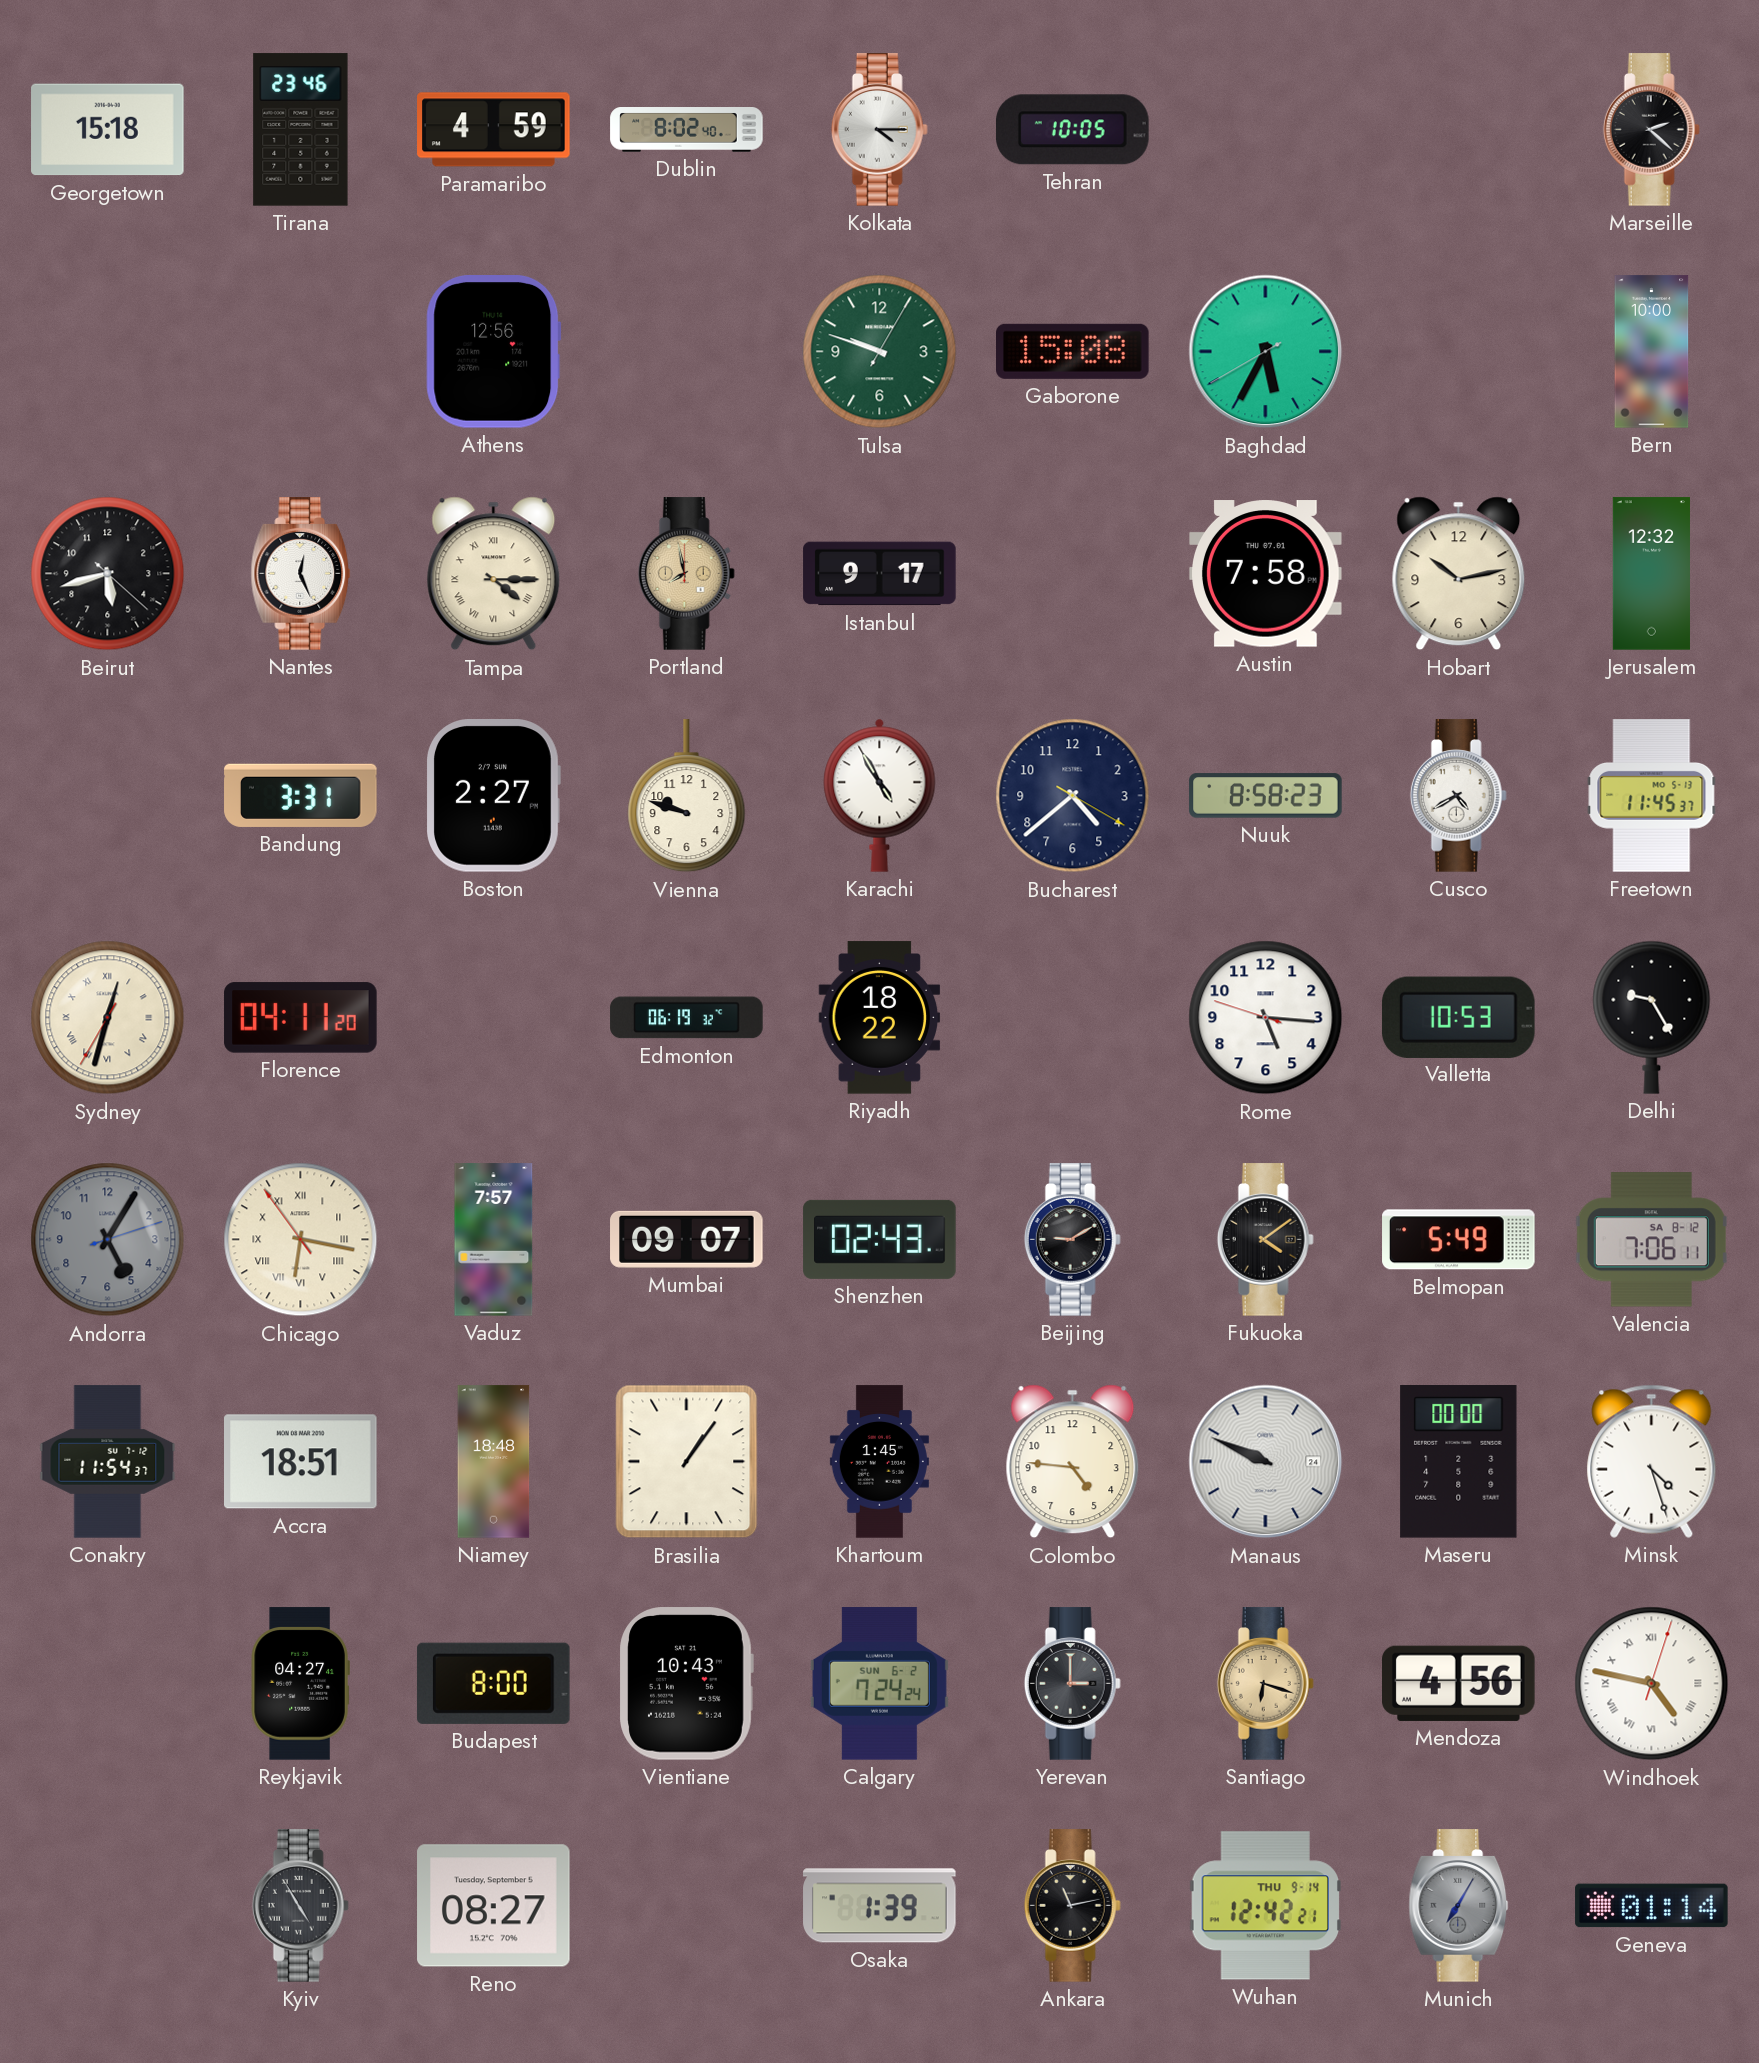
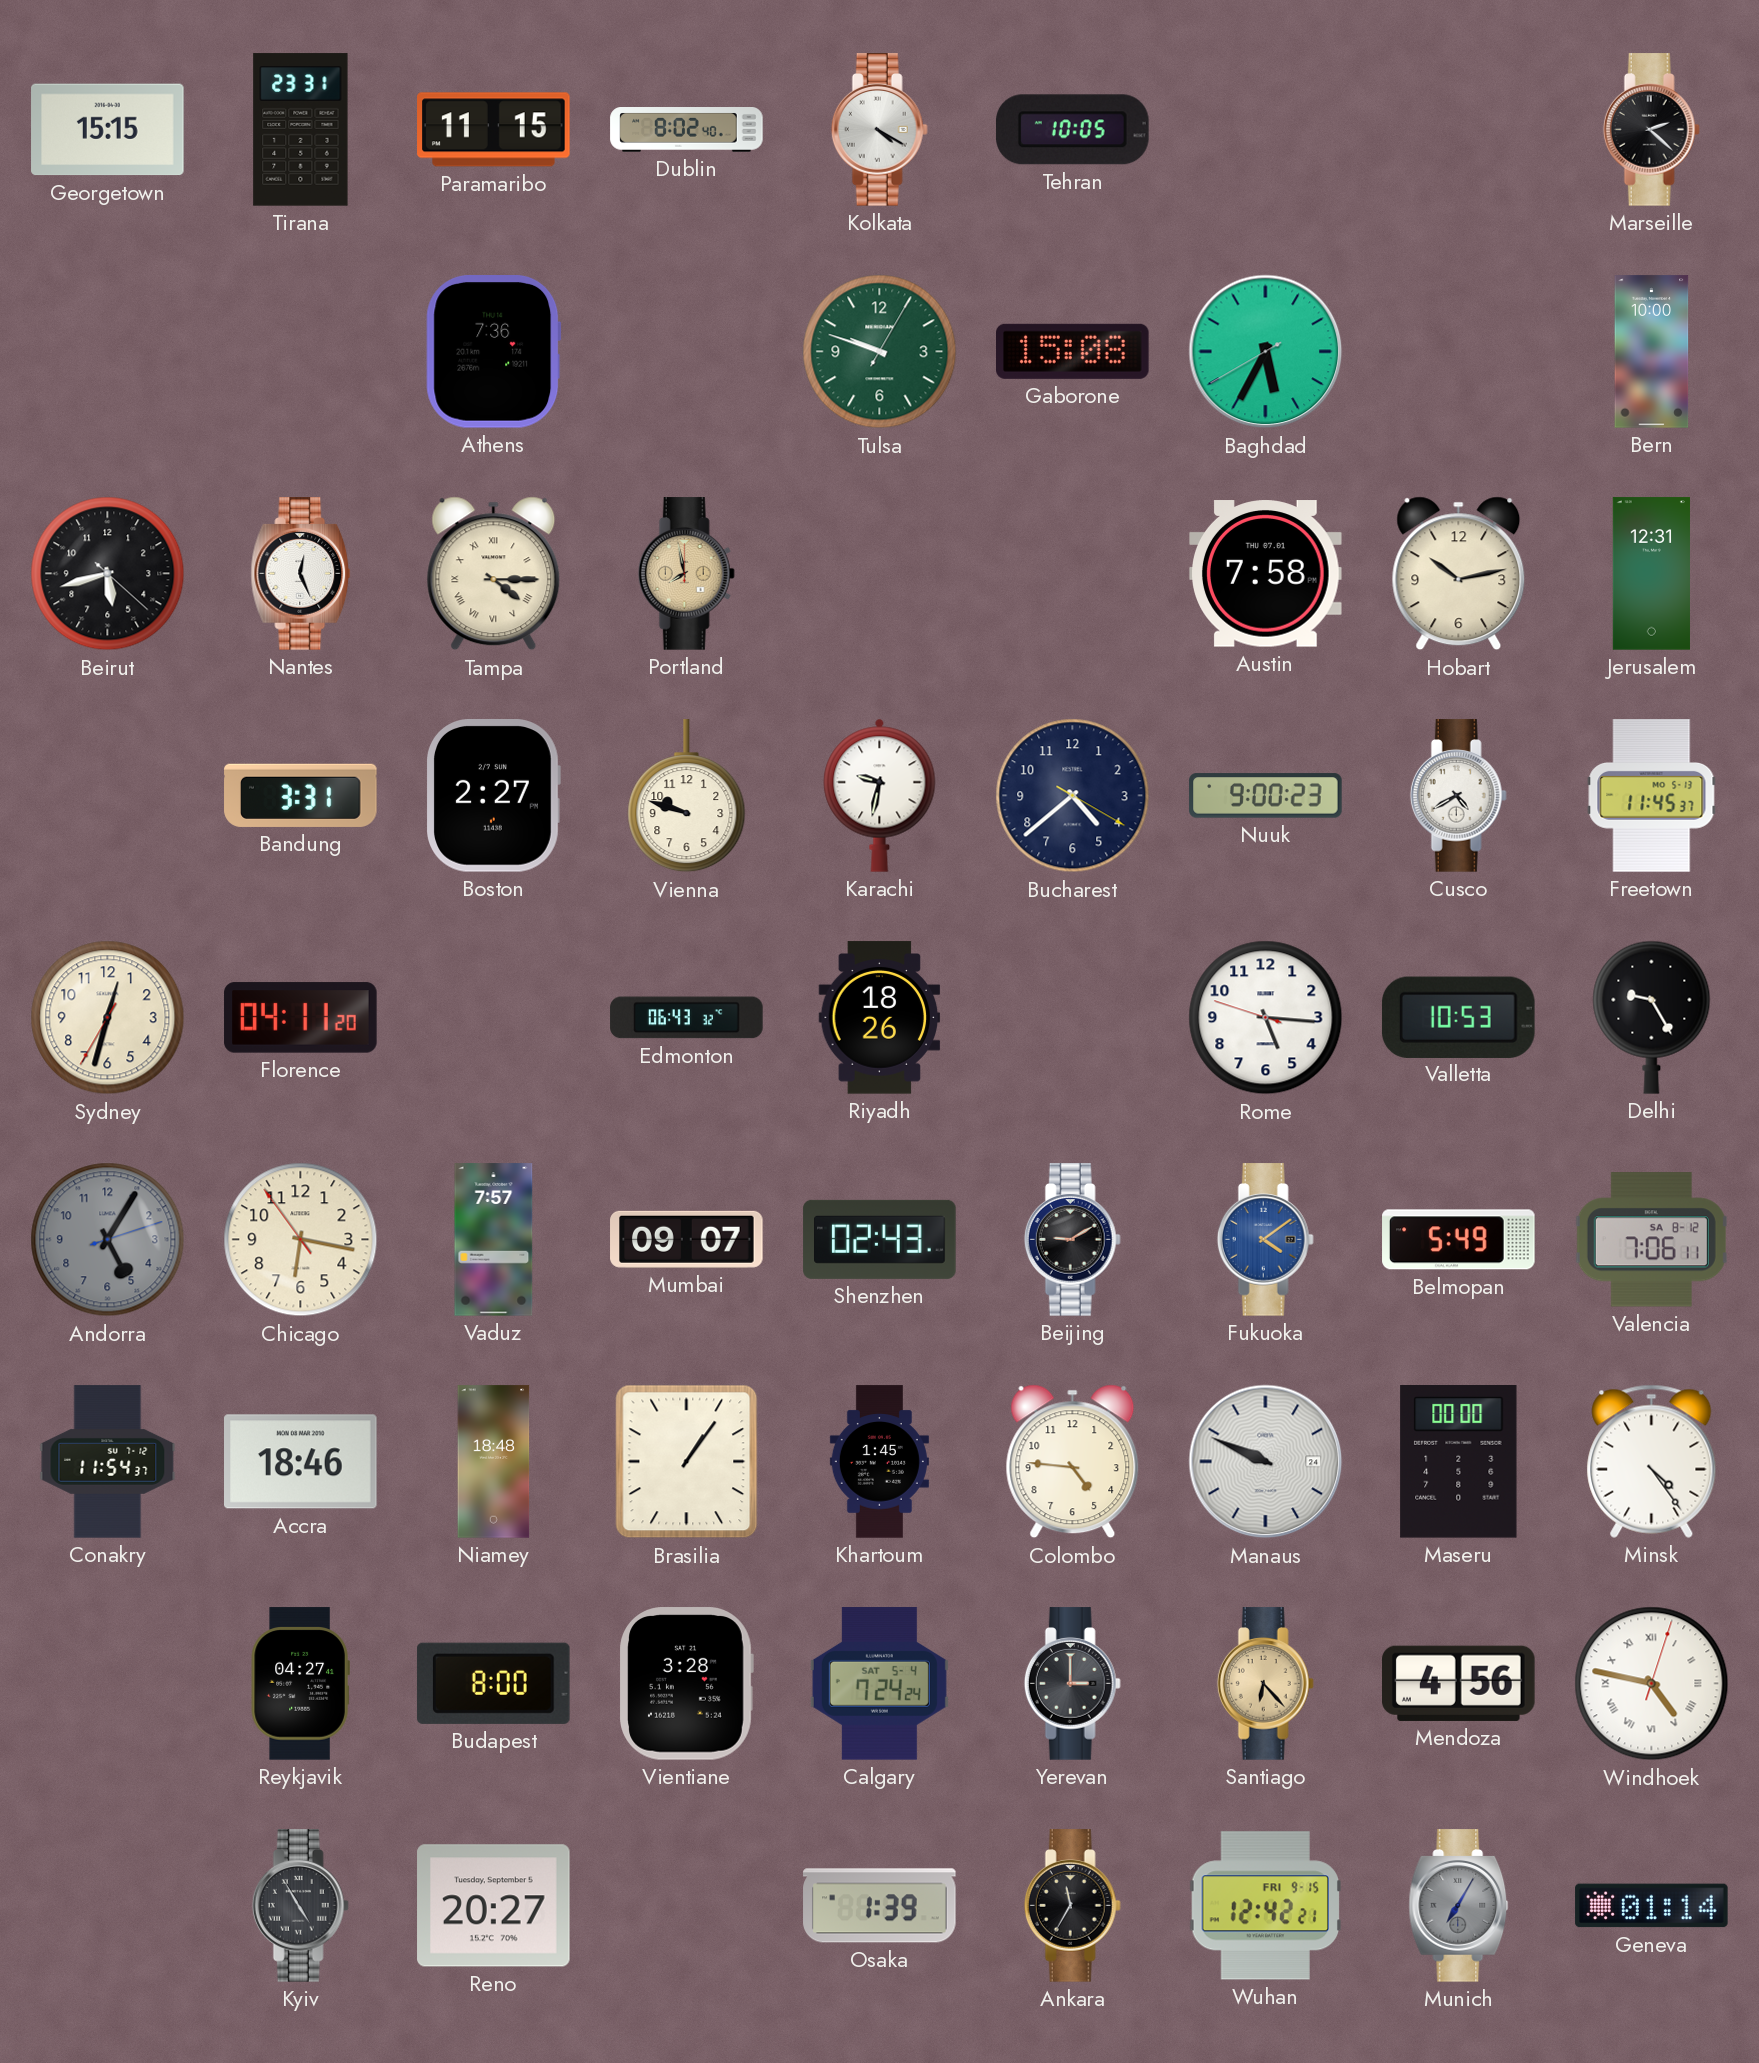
Georgetown: 15:18 -> 15:15
Tirana: 23:46 -> 23:31
Paramaribo: 4:59 -> 11:15
Kolkata: 4:15 -> 4:20
Athens: 12:56 -> 7:36
Istanbul: 9:17 -> none
Jerusalem: 12:32 -> 12:31
Karachi: 4:55 -> 9:32
Nuuk: 8:58 -> 9:00
Sydney numerals: Roman -> Arabic
Edmonton: 06:19 -> 06:43
Riyadh: 18:22 -> 18:26
Chicago numerals: Roman -> Arabic
Fukuoka dial: black -> blue
Accra: 18:51 -> 18:46
Minsk: 4:27 -> 4:24
Vientiane: 10:43 -> 3:28
Calgary date: SUN 6-2 -> SAT 5-4
Santiago: 6:18 -> 6:23
Reno: 08:27 -> 20:27
Ankara: 11:13 -> 11:35
Wuhan date: THU 9-14 -> FRI 9-15
